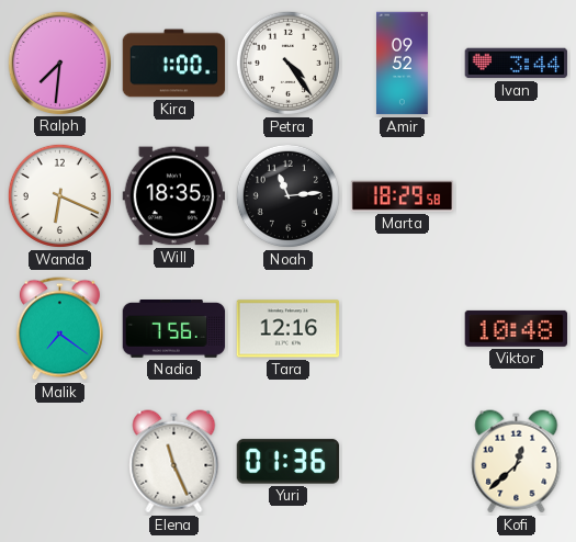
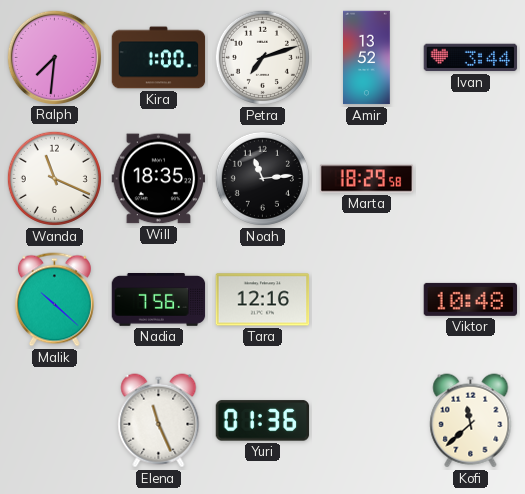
Petra: 4:24 -> 7:12
Amir: 09:52 -> 13:52
Wanda: 6:19 -> 11:19
Malik: 7:21 -> 10:22
Kofi: 12:38 -> 11:38
